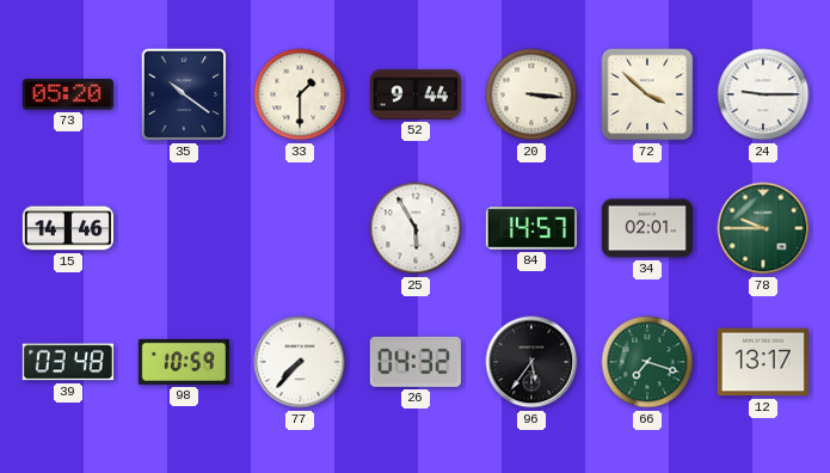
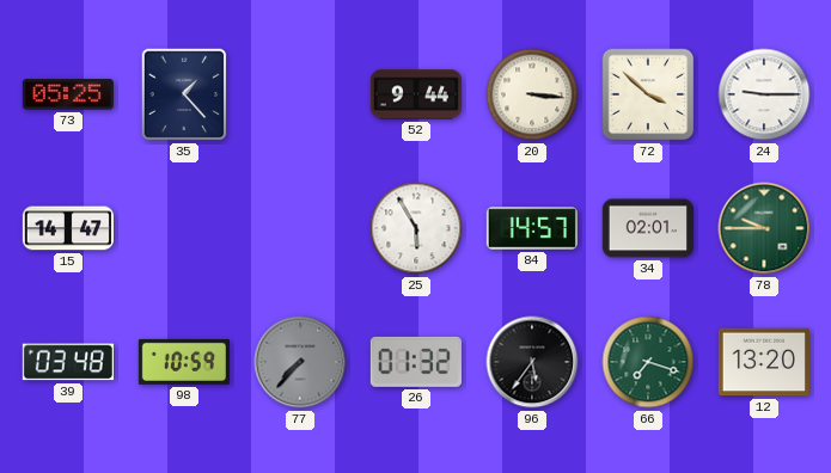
73: 05:20 -> 05:25
35: 10:21 -> 1:23
33: 1:30 -> none
15: 14:46 -> 14:47
77 dial: white -> grey
26: 04:32 -> 01:32
12: 13:17 -> 13:20
